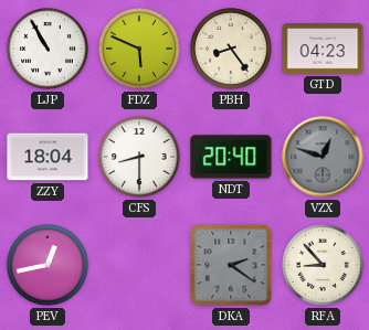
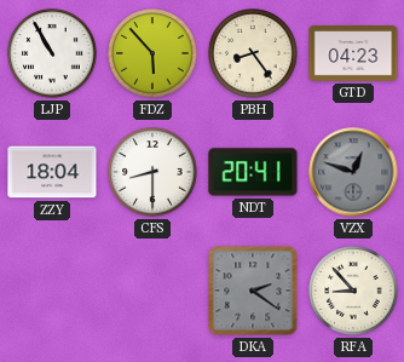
FDZ: 5:49 -> 5:53
NDT: 20:40 -> 20:41
PEV: 12:43 -> none
